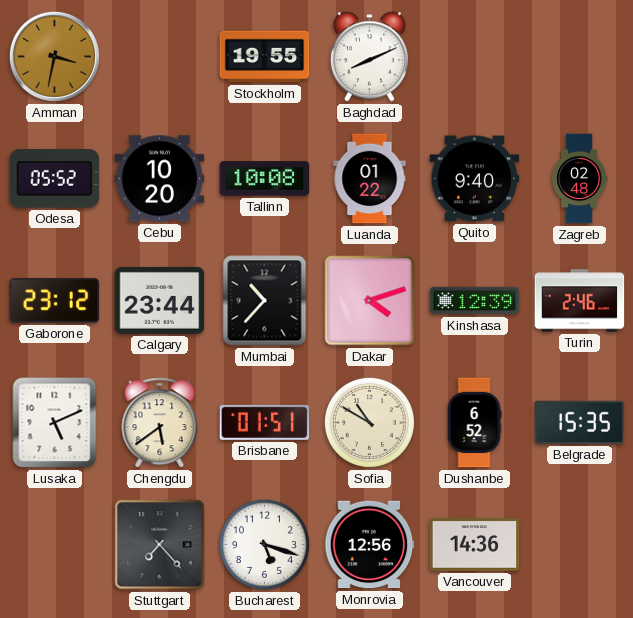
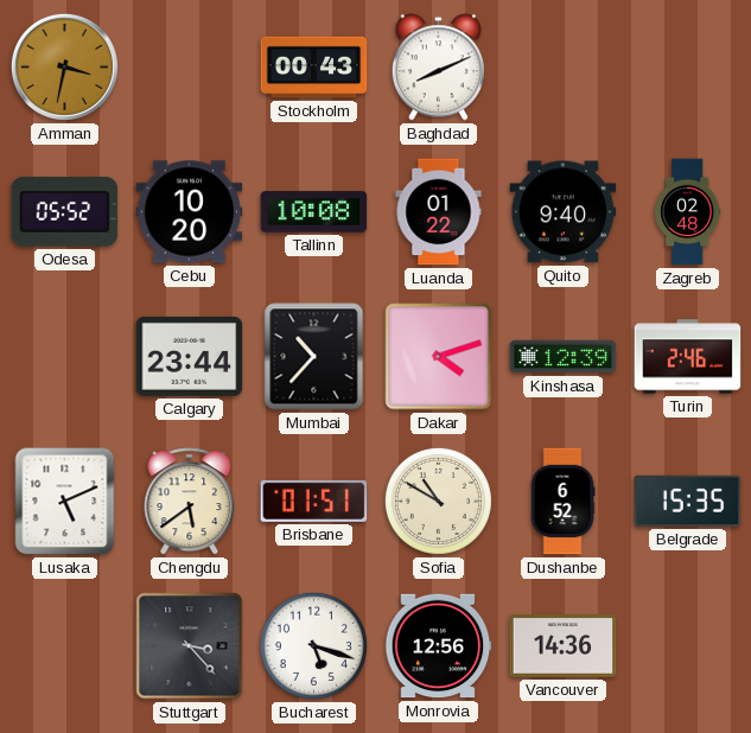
Stockholm: 19:55 -> 00:43
Gaborone: 23:12 -> none
Stuttgart: 7:23 -> 3:23
